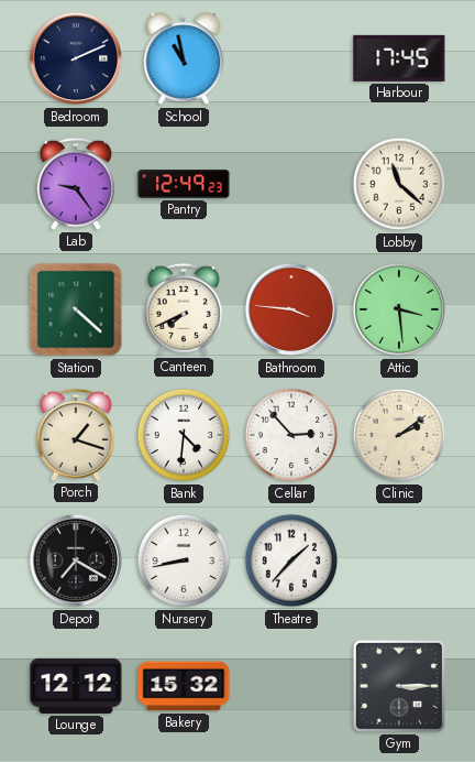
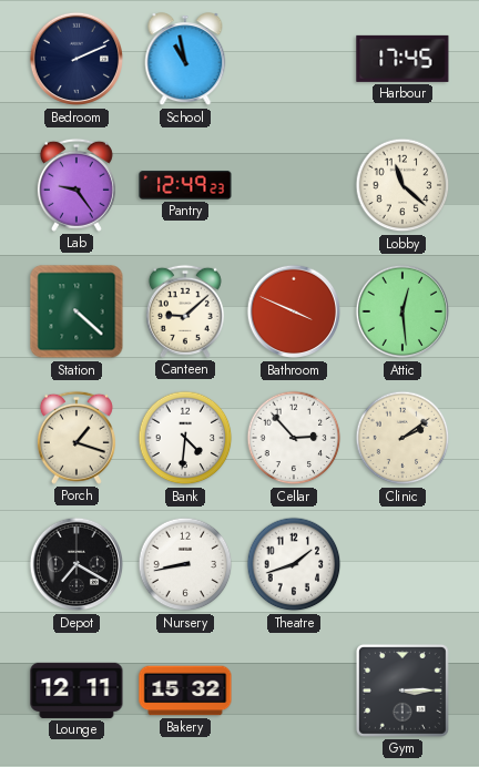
Canteen: 7:41 -> 9:08
Bathroom: 3:46 -> 3:49
Attic: 3:29 -> 12:29
Theatre: 1:37 -> 1:42
Lounge: 12:12 -> 12:11
